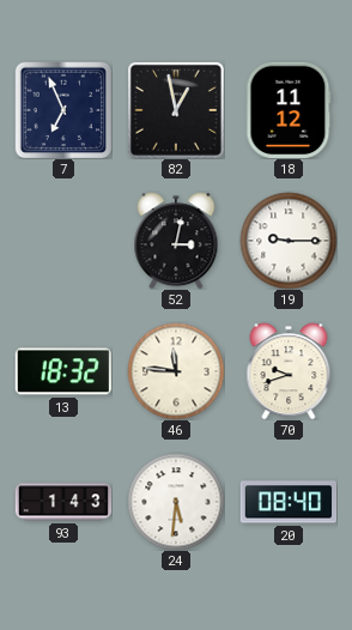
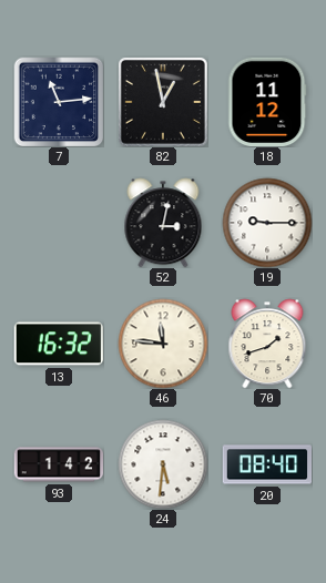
7: 6:56 -> 11:14
13: 18:32 -> 16:32
70: 9:42 -> 1:42
93: 1:43 -> 1:42
